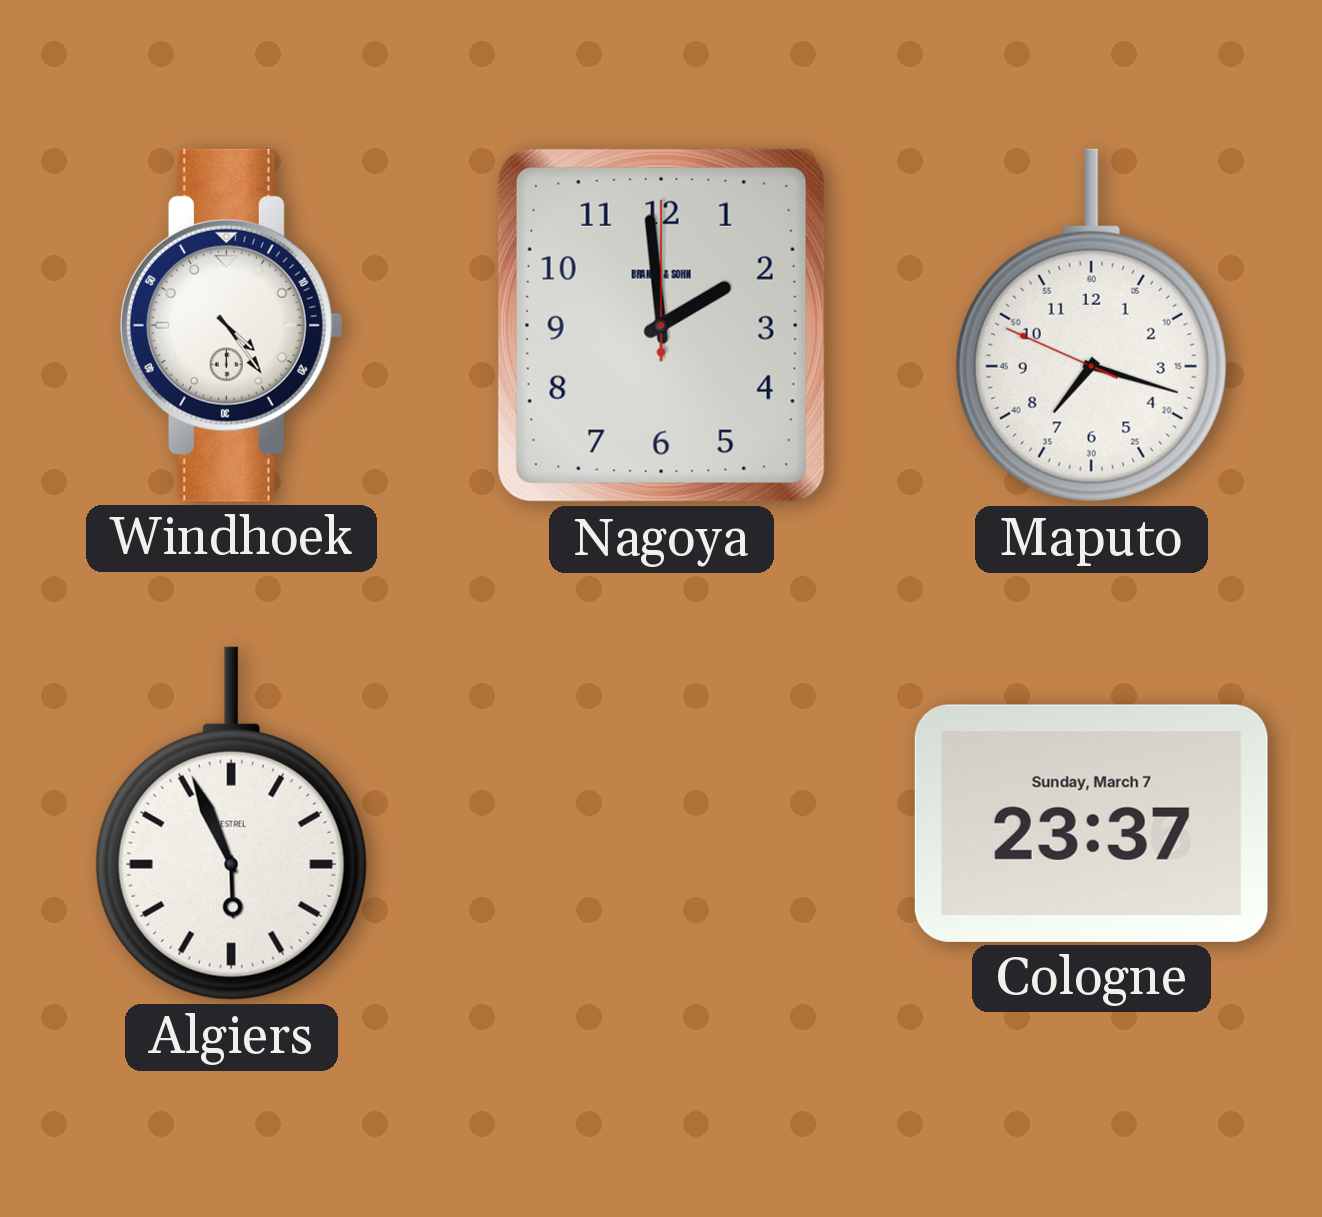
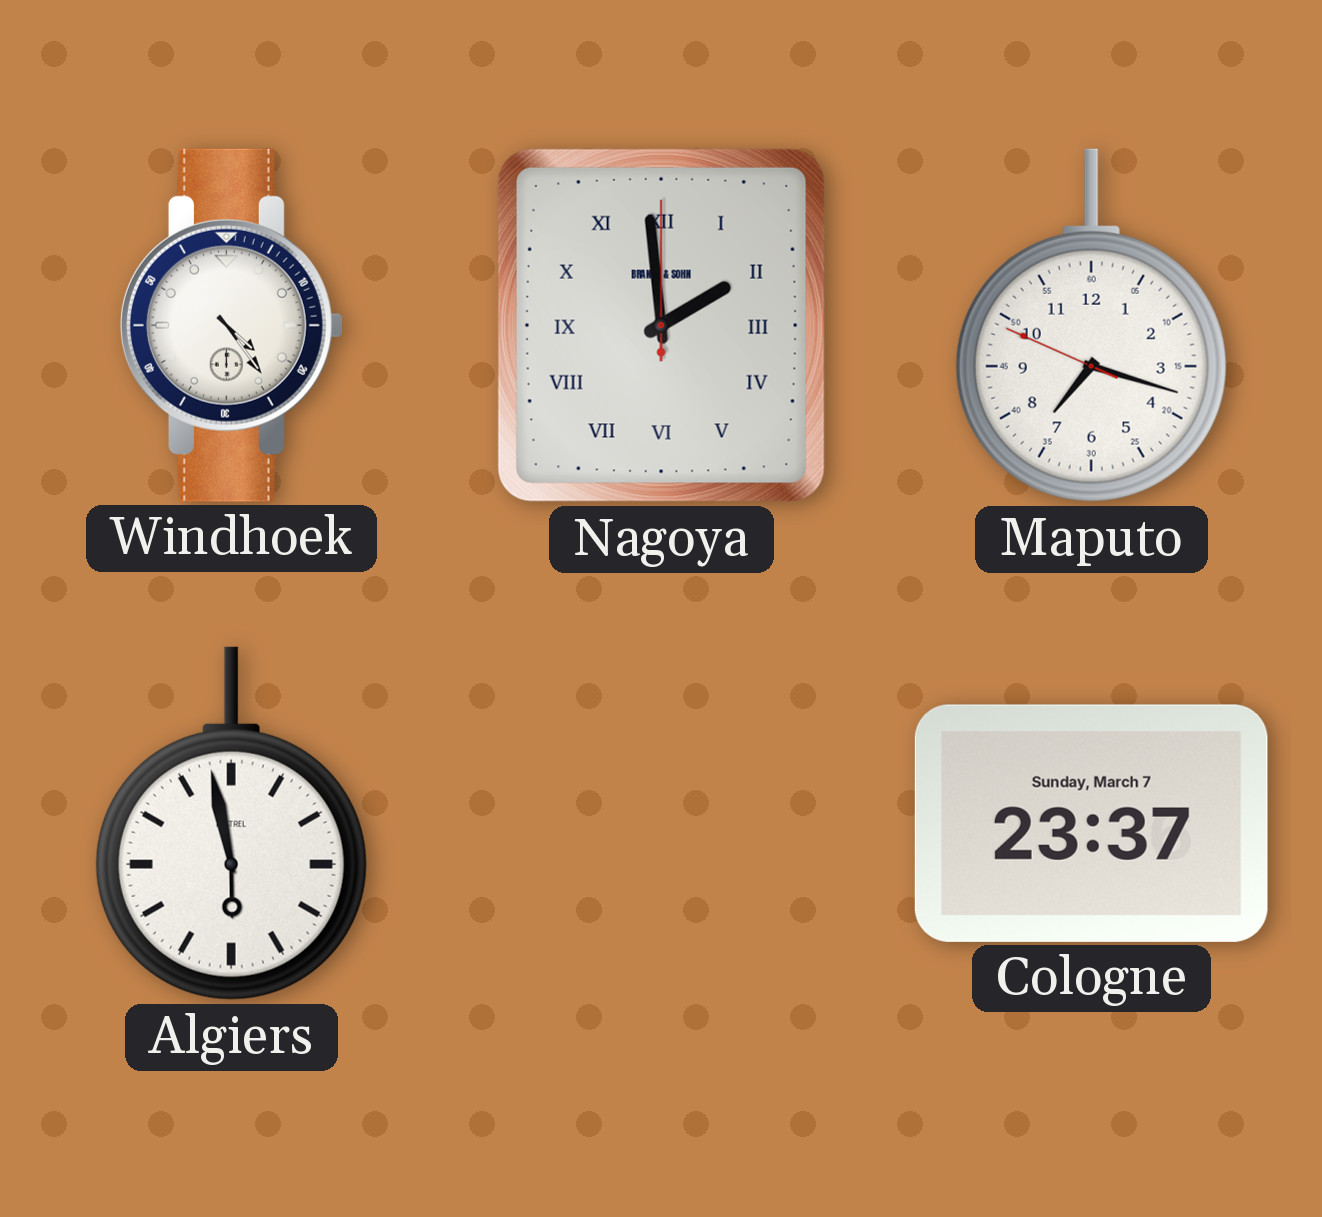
Nagoya numerals: Arabic -> Roman
Algiers: 5:56 -> 5:58
